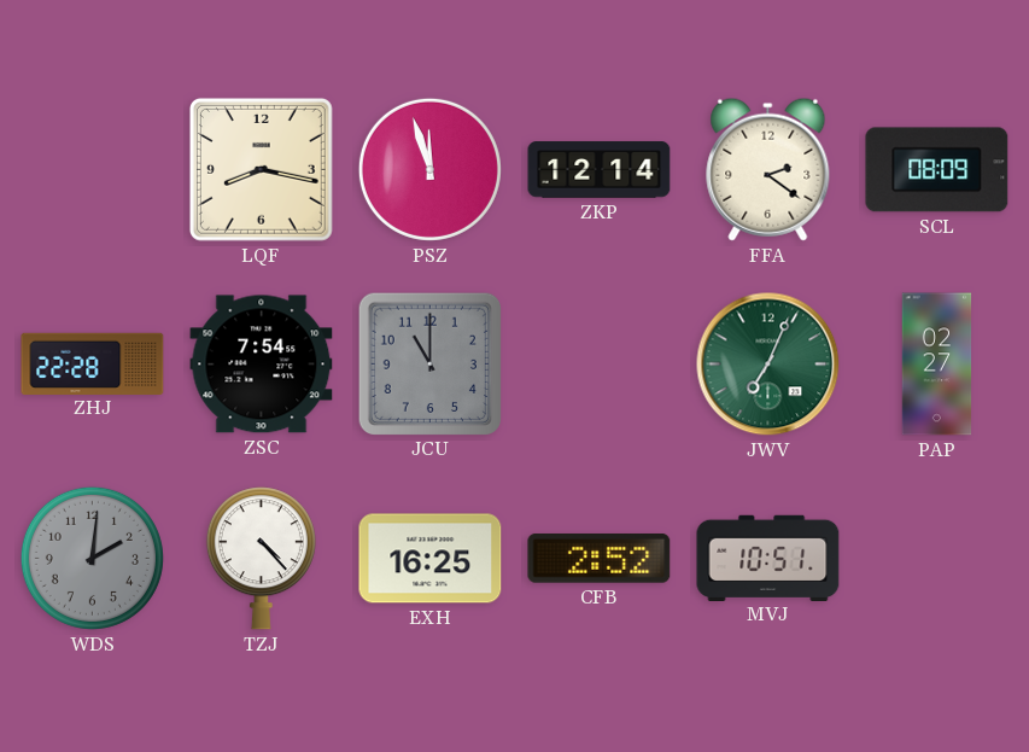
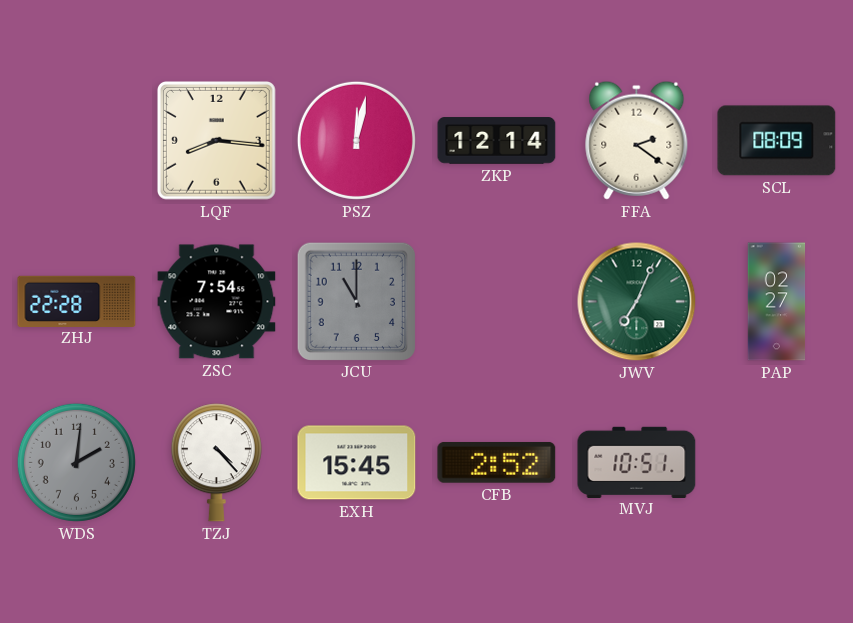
LQF: 8:17 -> 8:16
PSZ: 11:57 -> 12:02
EXH: 16:25 -> 15:45
